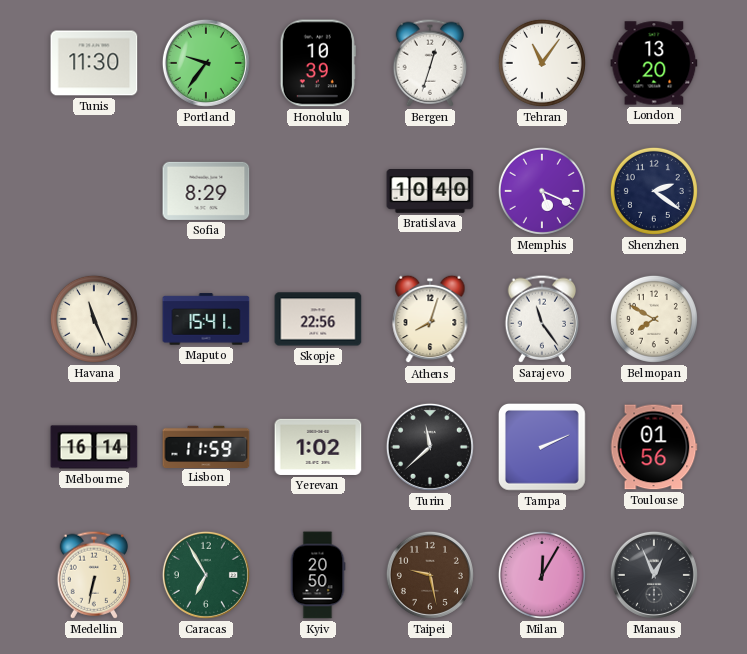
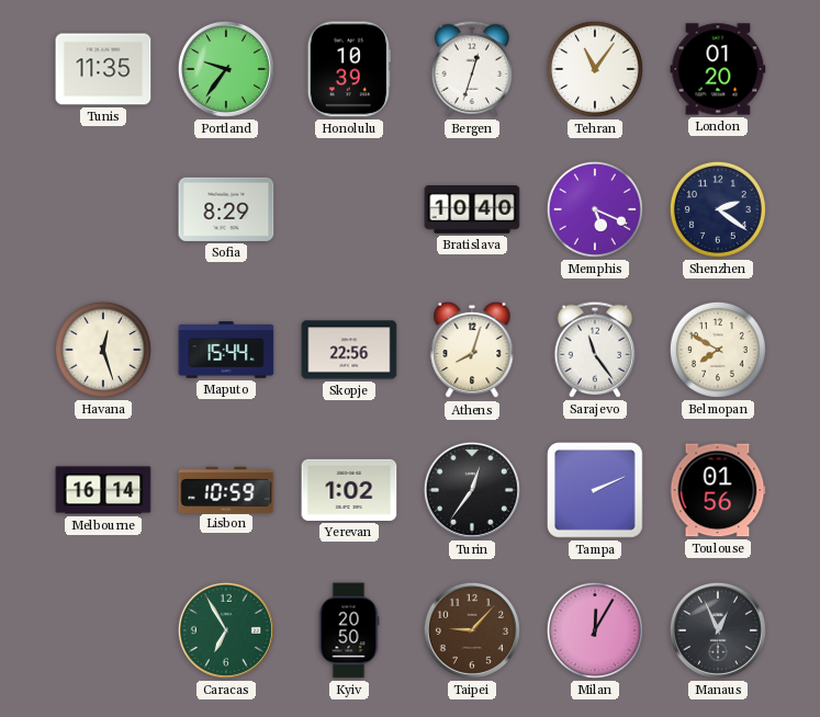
Tunis: 11:30 -> 11:35
London: 13:20 -> 01:20
Havana: 11:26 -> 12:27
Maputo: 15:41 -> 15:44
Lisbon: 11:59 -> 10:59
Turin: 11:38 -> 12:36
Medellin: 6:32 -> none
Taipei: 9:28 -> 9:07
